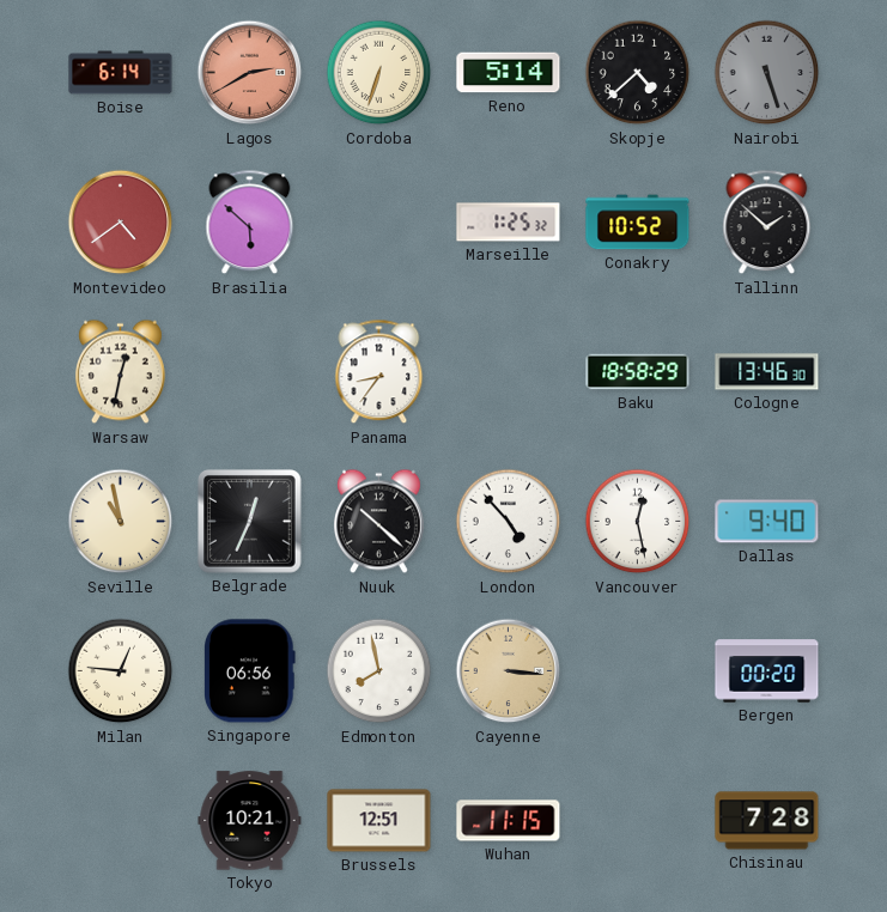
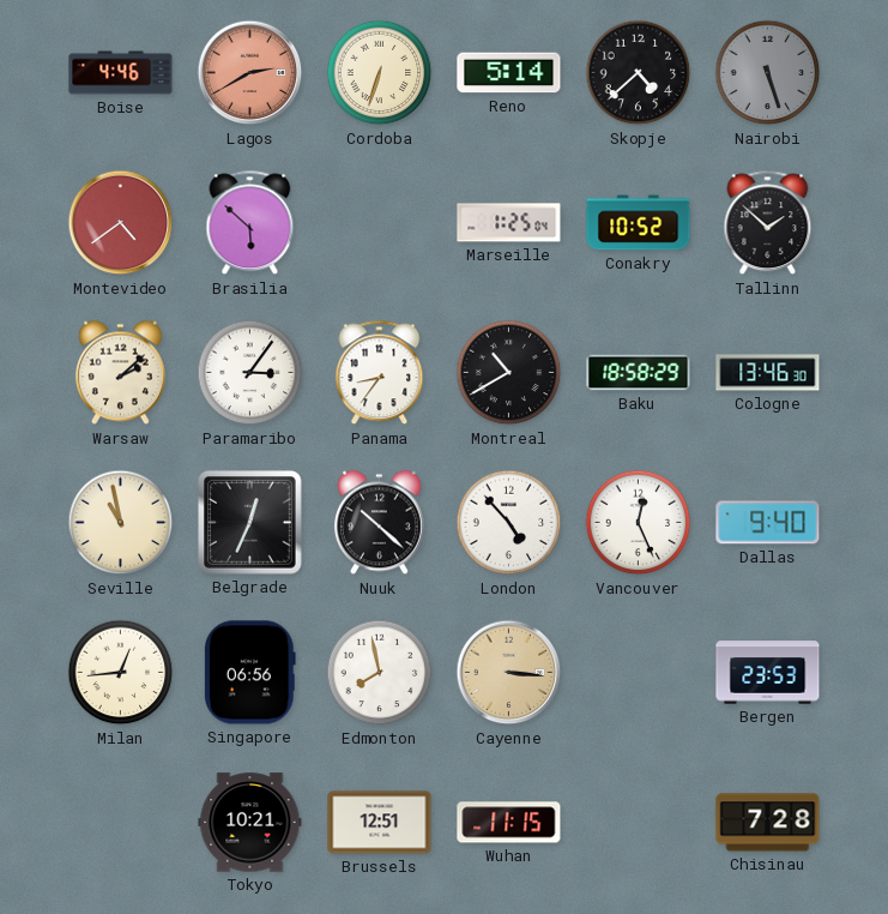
Boise: 6:14 -> 4:46
Marseille: 1:25:32 -> 1:25:04
Warsaw: 12:32 -> 2:08
Paramaribo: none -> 3:06
Montreal: none -> 10:40
Vancouver: 12:28 -> 12:26
Milan: 12:46 -> 12:44
Bergen: 00:20 -> 23:53
